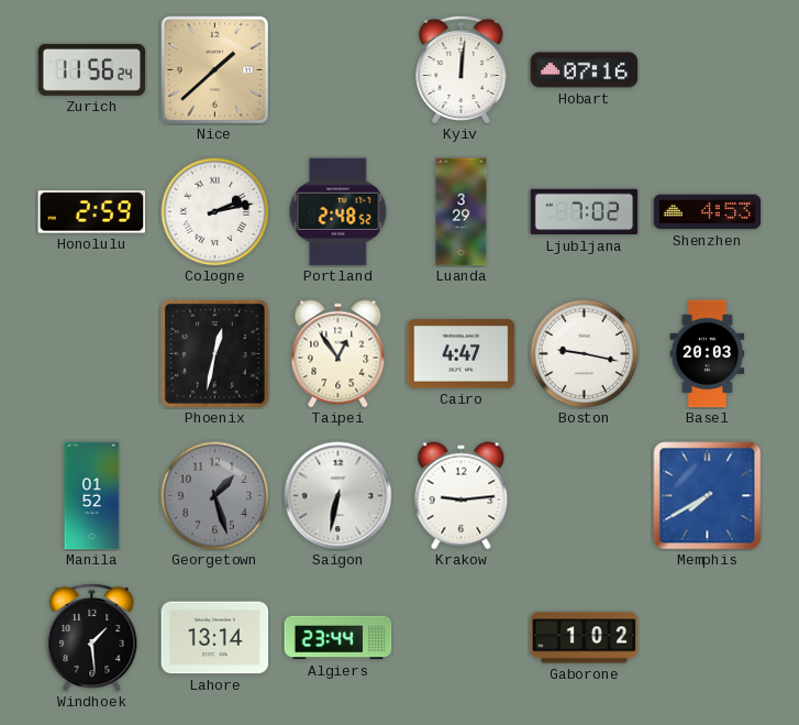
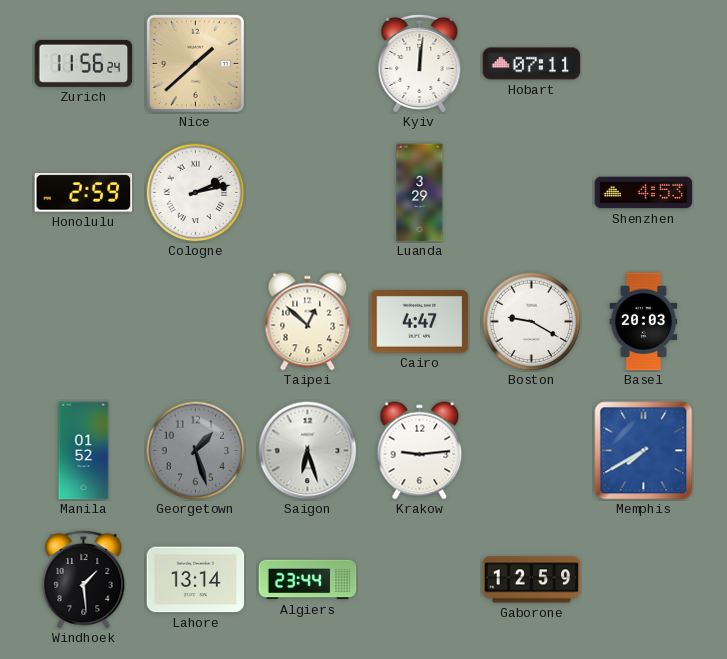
Hobart: 07:16 -> 07:11
Portland: 2:48 -> none
Ljubljana: 7:02 -> none
Phoenix: 12:32 -> none
Taipei: 12:54 -> 12:52
Boston: 9:17 -> 9:20
Saigon: 6:32 -> 6:27
Gaborone: 1:02 -> 12:59
